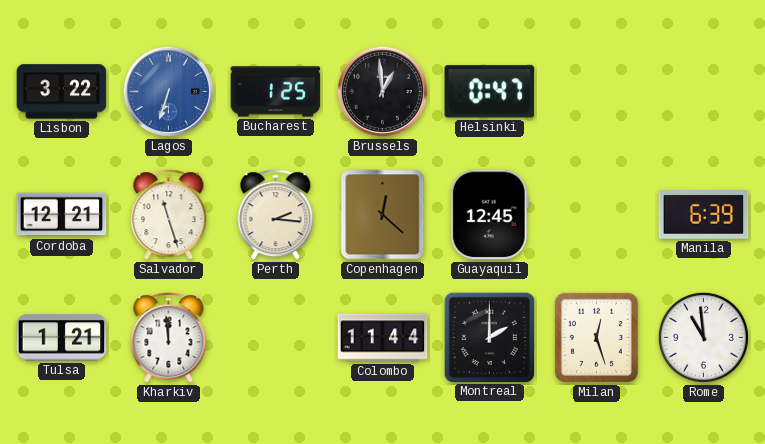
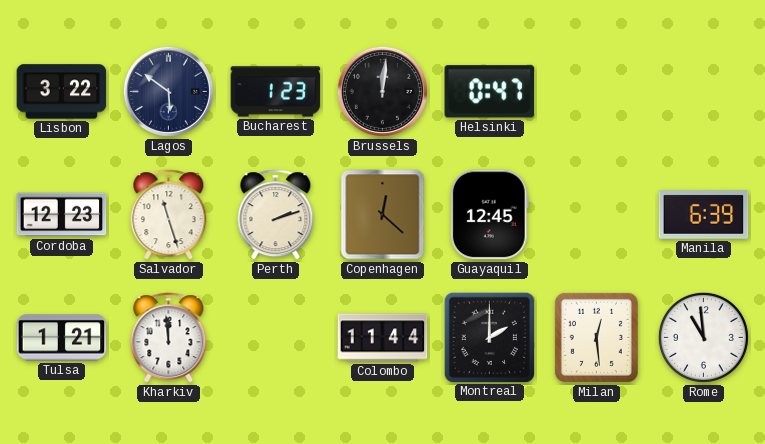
Lagos: 6:33 -> 5:51
Lagos dial: blue -> navy
Bucharest: 1:25 -> 1:23
Brussels: 12:59 -> 12:01
Cordoba: 12:21 -> 12:23
Perth: 2:16 -> 2:12
Milan: 12:27 -> 12:29
